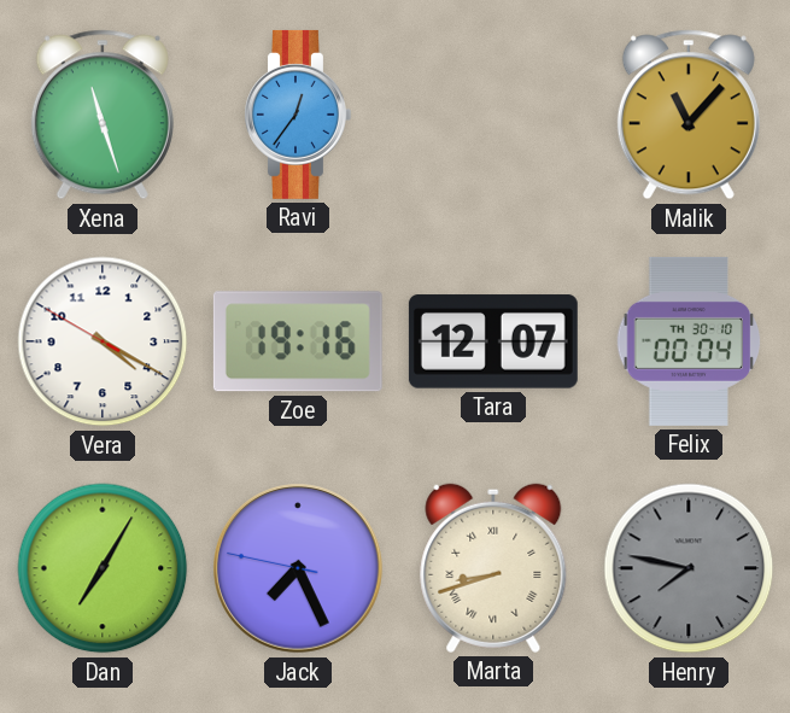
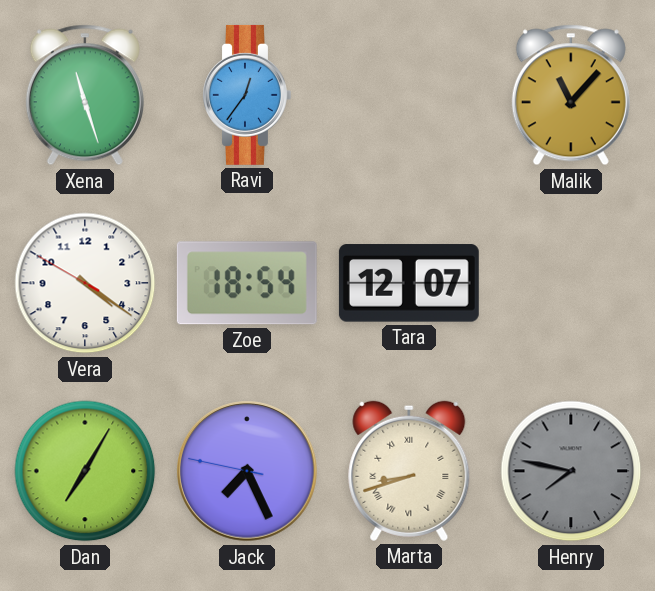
Vera: 4:19 -> 4:20
Zoe: 19:16 -> 18:54
Felix: 00:04 -> none
